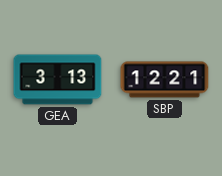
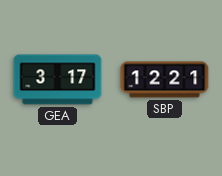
GEA: 3:13 -> 3:17
